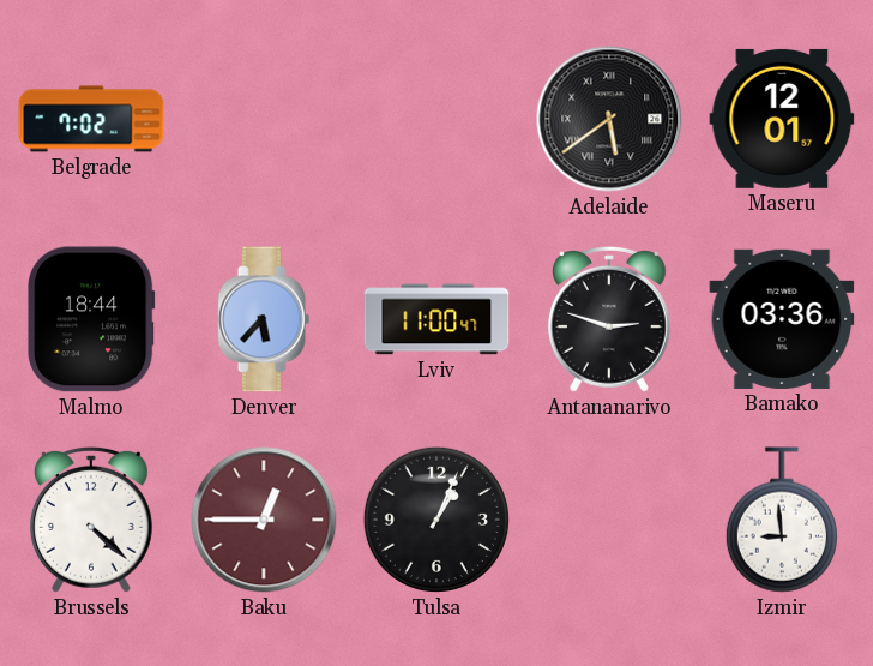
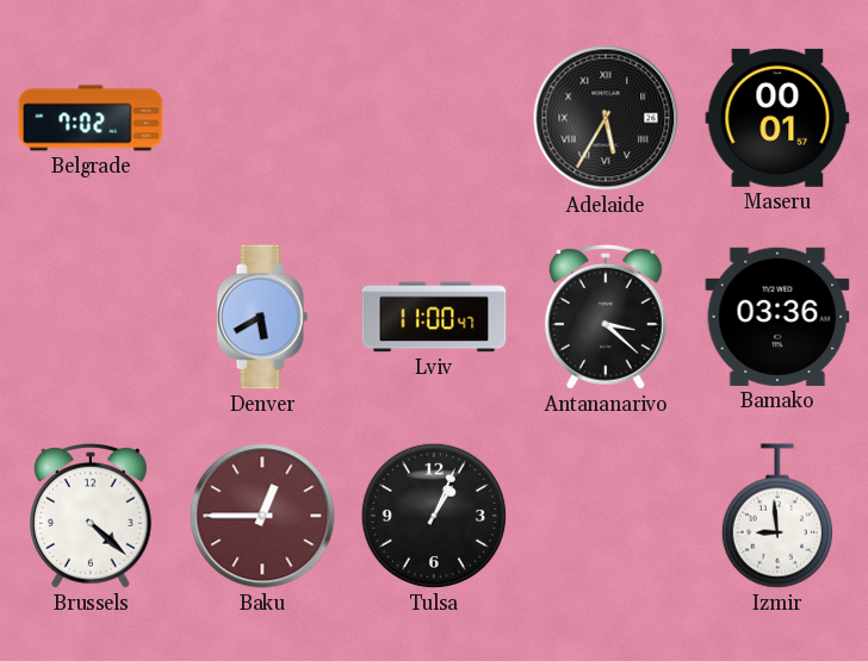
Adelaide: 5:39 -> 5:35
Maseru: 12:01 -> 00:01
Malmo: 18:44 -> none
Denver: 5:37 -> 5:40
Antananarivo: 2:48 -> 3:22
